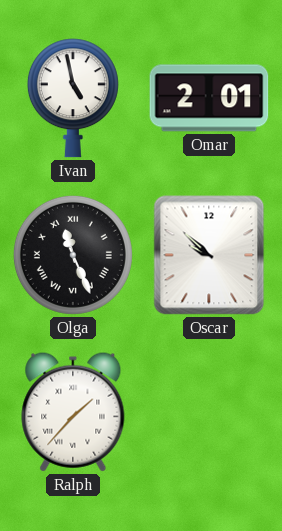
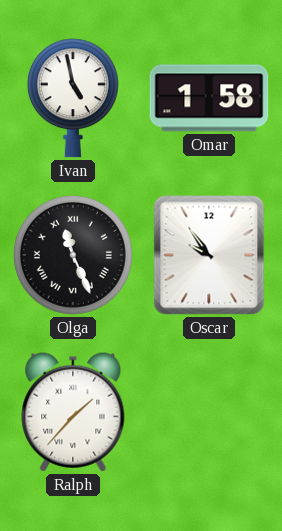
Omar: 2:01 -> 1:58
Oscar: 9:52 -> 9:54
